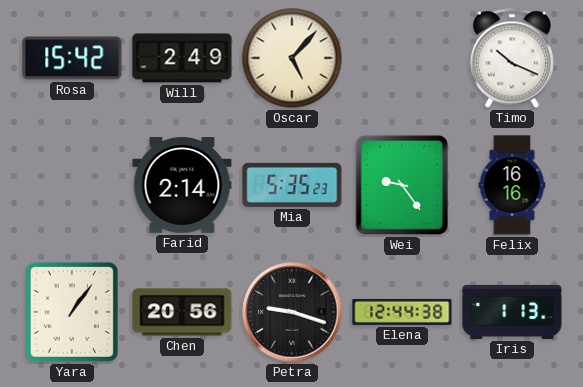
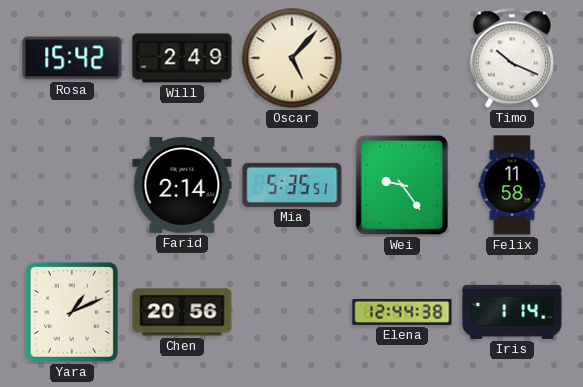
Mia: 5:35:23 -> 5:35:51
Felix: 16:16 -> 11:58
Yara: 1:06 -> 1:11
Petra: 9:18 -> none
Iris: 1:13 -> 1:14
